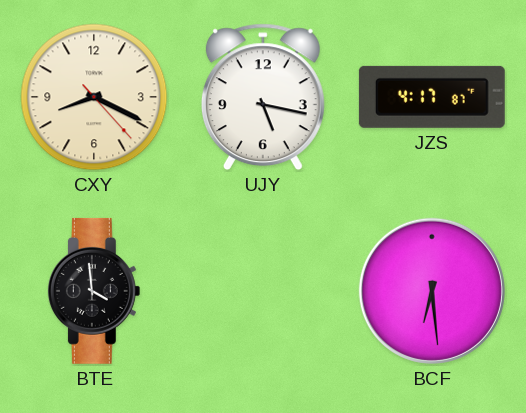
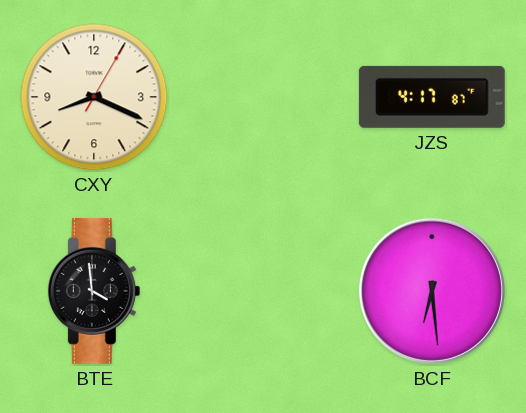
CXY: 8:19:23 -> 8:19:05
UJY: 5:17 -> none
